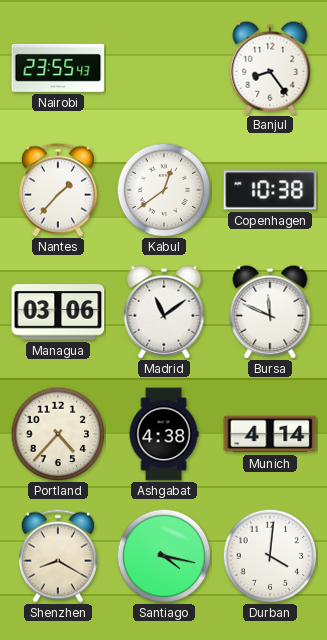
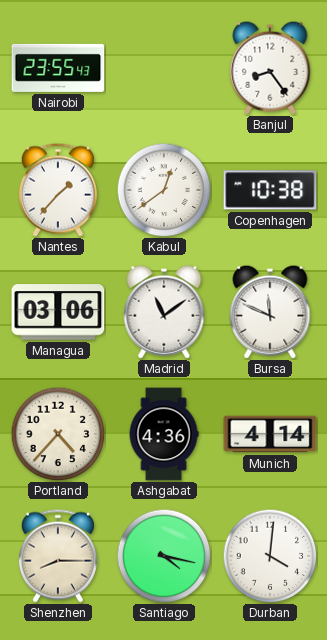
Ashgabat: 4:38 -> 4:36
Shenzhen: 8:20 -> 8:15
